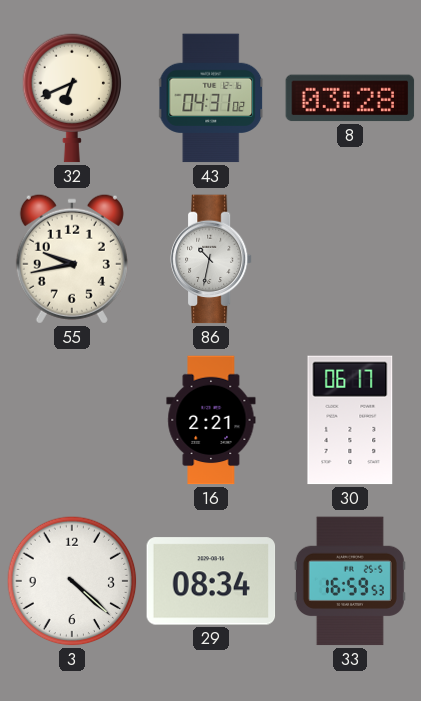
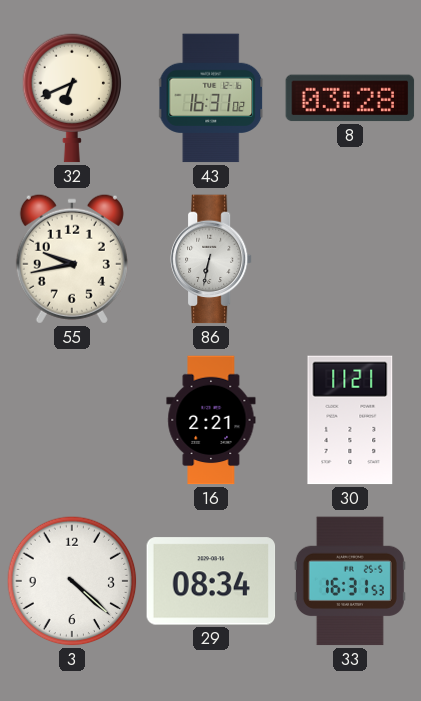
43: 04:31 -> 16:31
86: 10:32 -> 6:32
30: 06:17 -> 11:21
33: 16:59 -> 16:31
